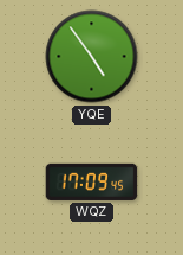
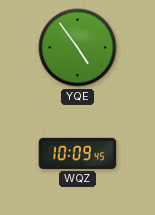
WQZ: 17:09 -> 10:09
